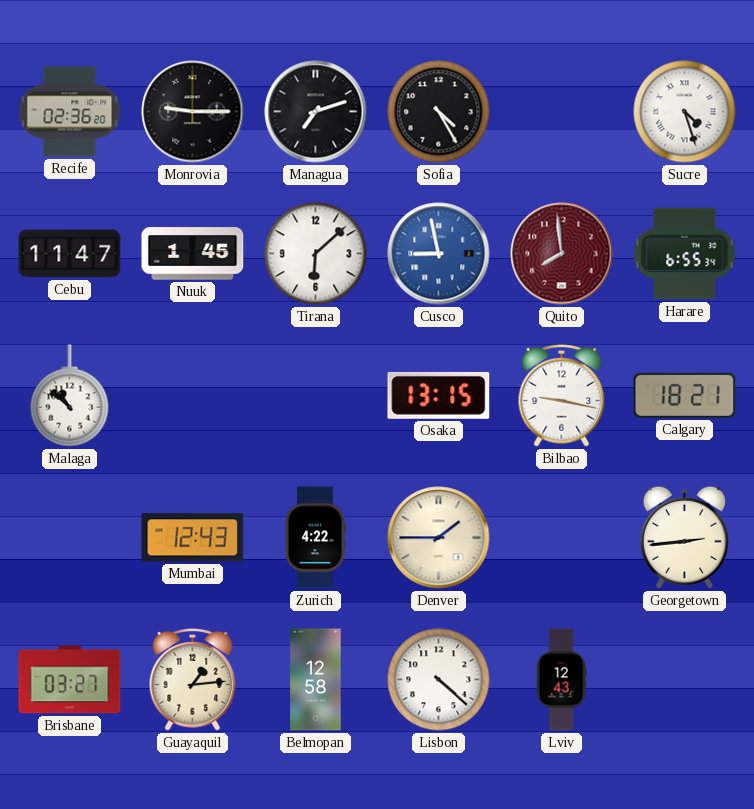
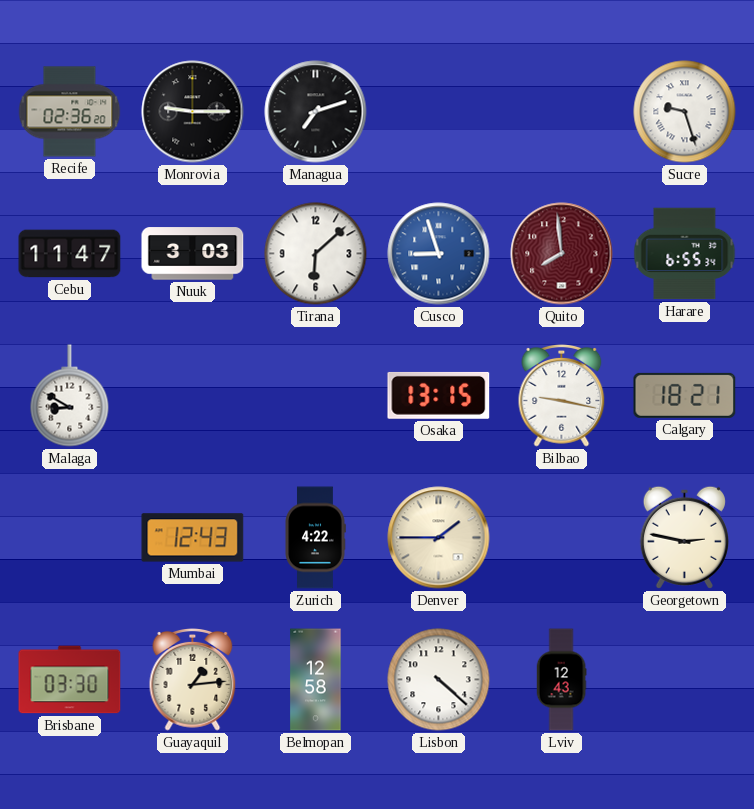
Sofia: 4:25 -> none
Sucre: 4:27 -> 9:27
Nuuk: 1:45 -> 3:03
Cusco: 8:58 -> 8:57
Malaga: 10:52 -> 8:50
Georgetown: 2:44 -> 2:47
Brisbane: 03:27 -> 03:30
